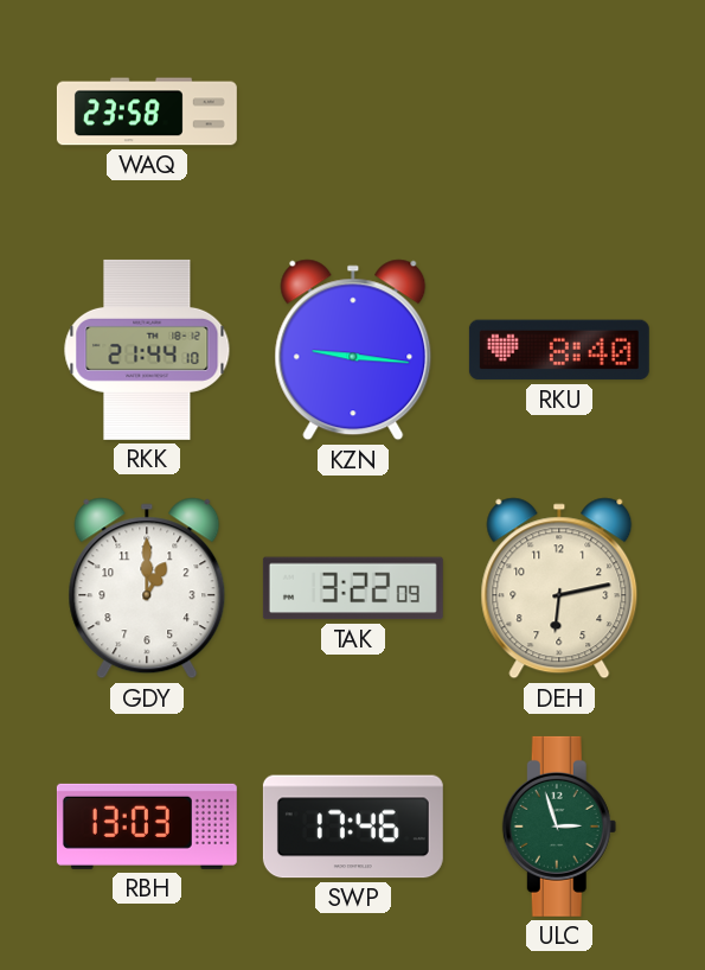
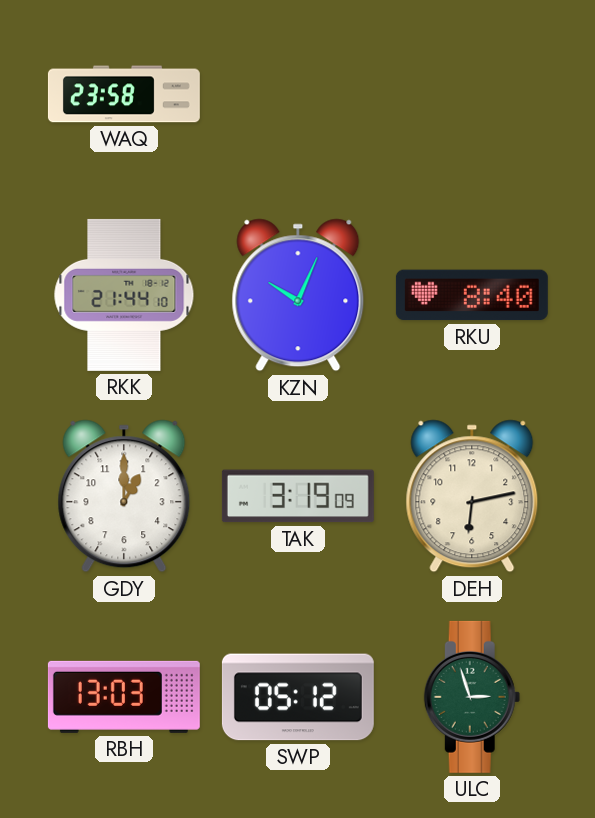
KZN: 9:16 -> 10:04
TAK: 3:22 -> 3:19
SWP: 17:46 -> 05:12
